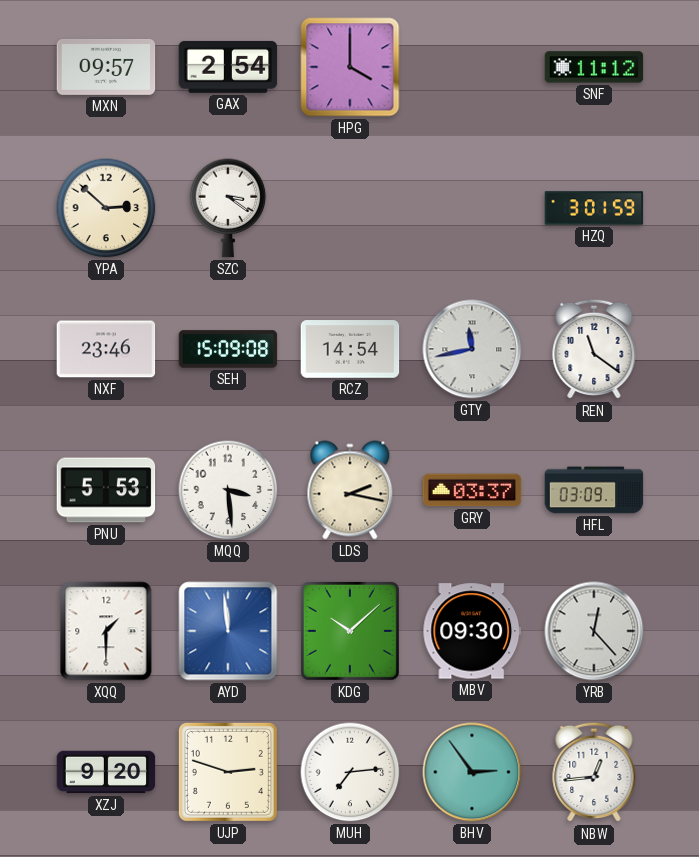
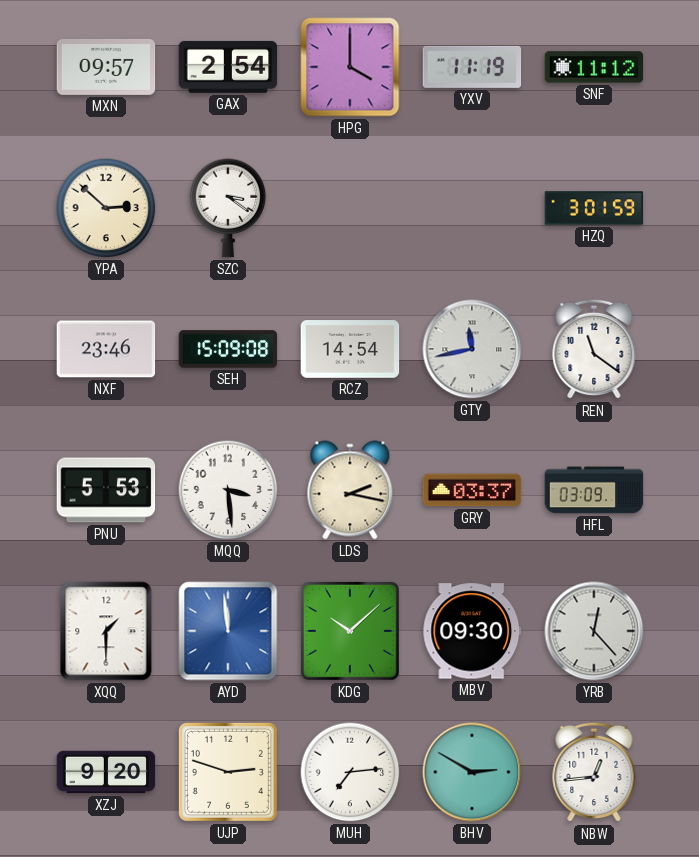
YXV: none -> 11:19
BHV: 2:54 -> 2:50
